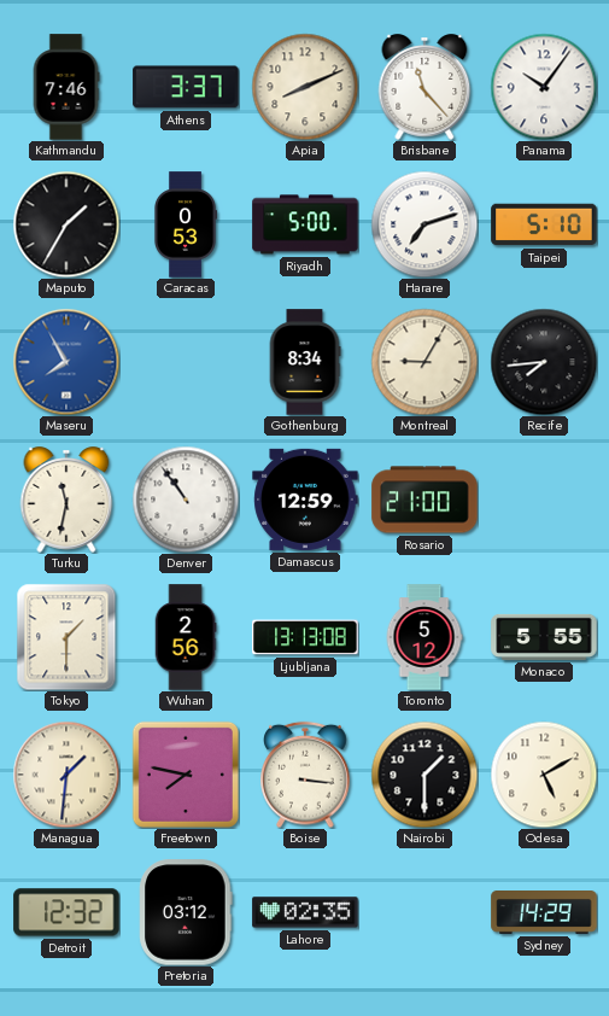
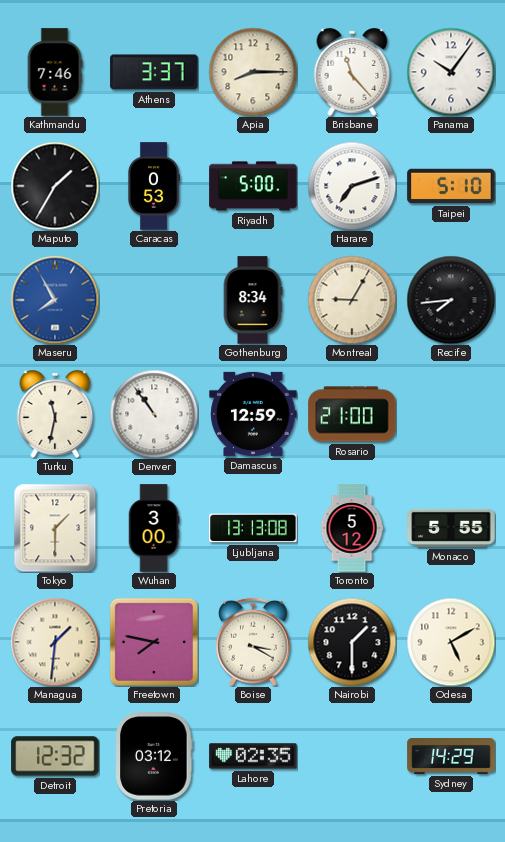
Apia: 8:11 -> 8:15
Wuhan: 2:56 -> 3:00
Boise: 3:16 -> 3:20
